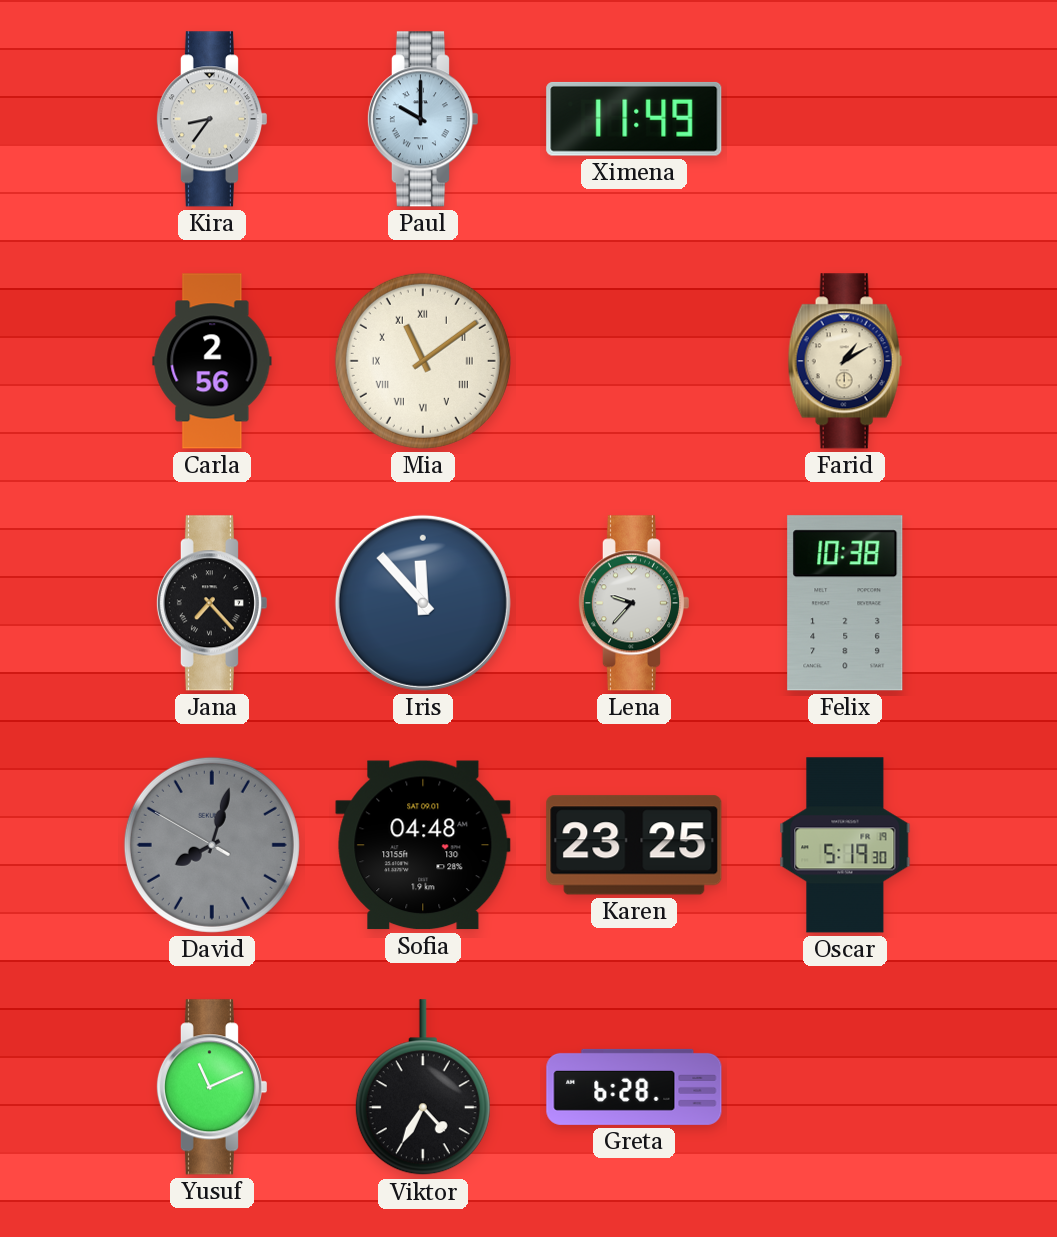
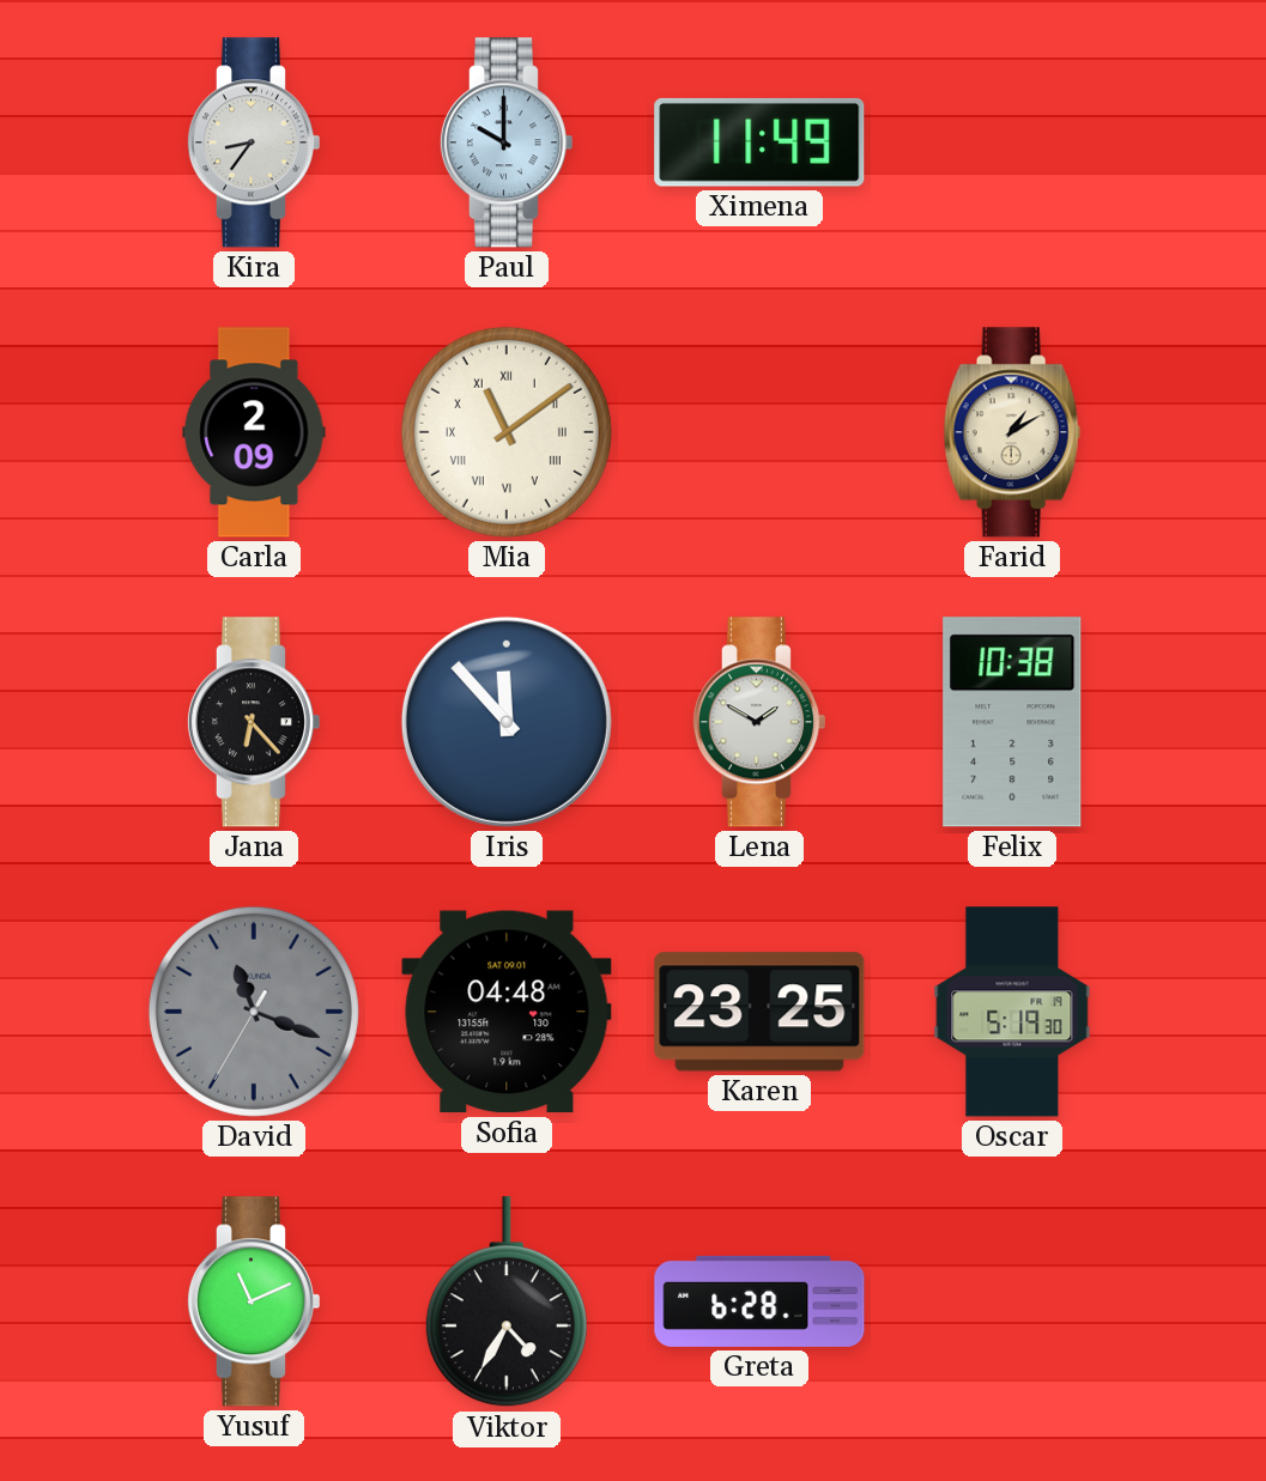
Carla: 2:56 -> 2:09
Jana: 7:23 -> 6:23
Lena: 9:37 -> 1:50
David: 8:02 -> 11:18
